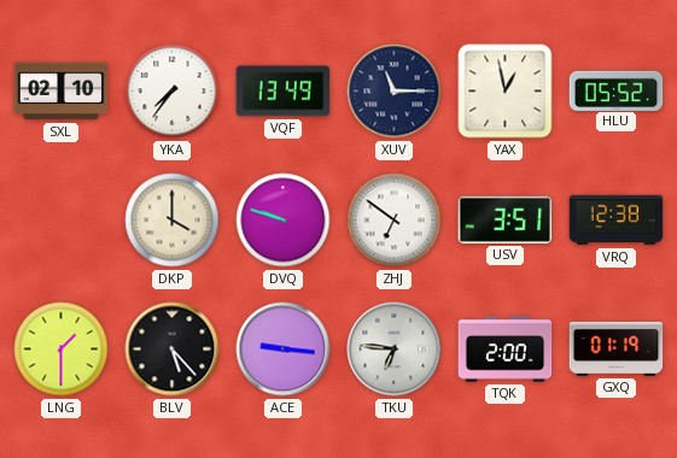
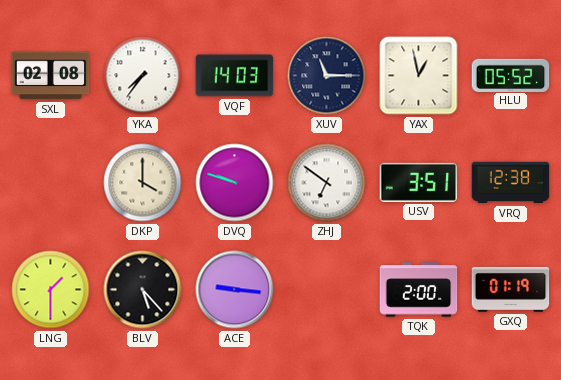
SXL: 02:10 -> 02:08
VQF: 13:49 -> 14:03
TKU: 6:46 -> none
